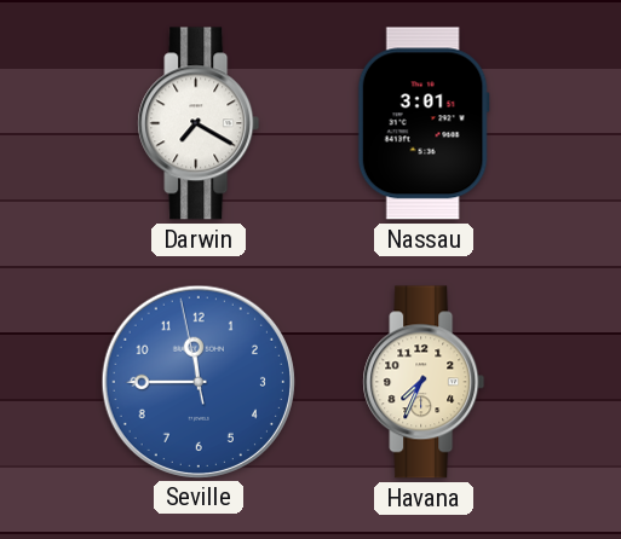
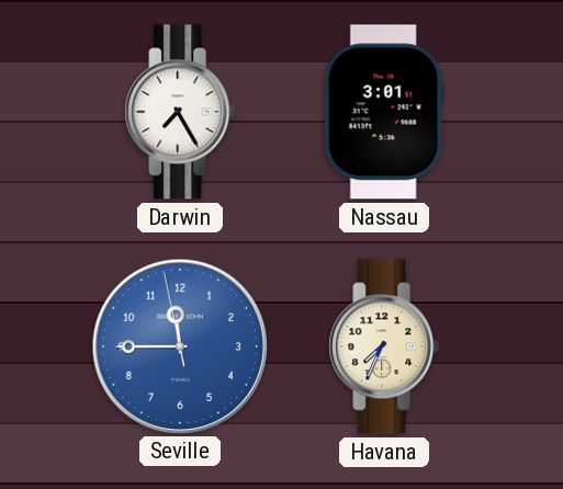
Darwin: 7:20 -> 7:25
